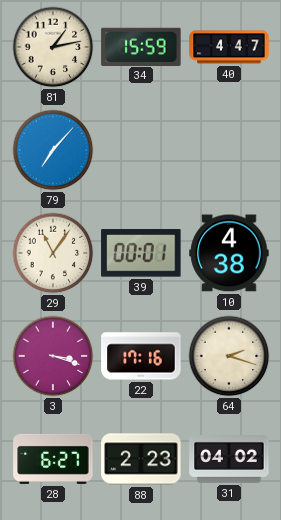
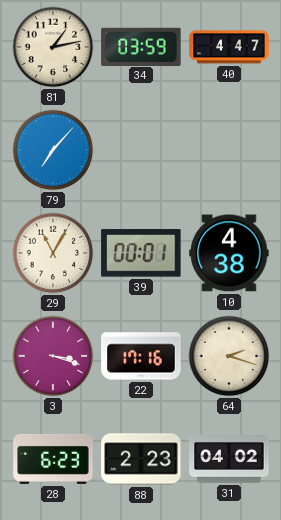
34: 15:59 -> 03:59
29: 11:06 -> 11:05
28: 6:27 -> 6:23
